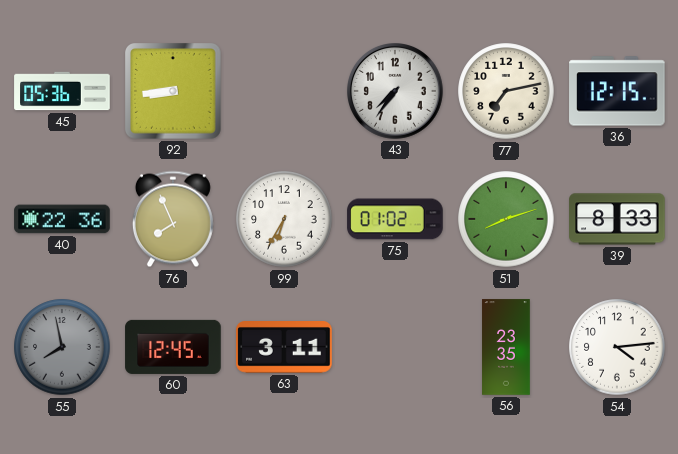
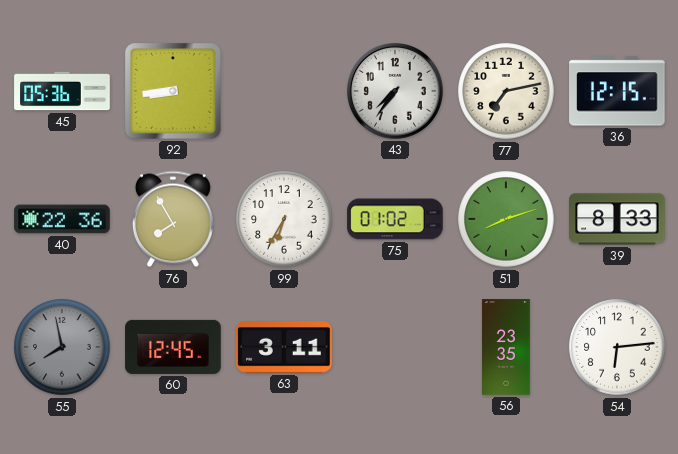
76: 7:56 -> 7:55
54: 4:14 -> 6:14
